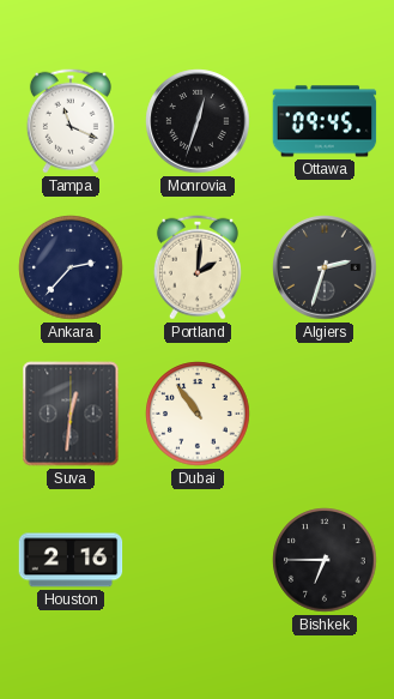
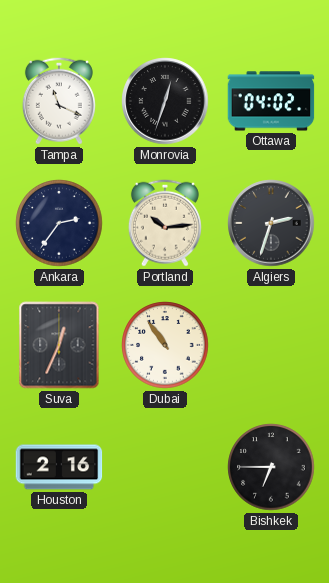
Ottawa: 09:45 -> 04:02
Ankara: 2:37 -> 2:36
Portland: 2:01 -> 10:14
Suva: 12:31 -> 12:34
